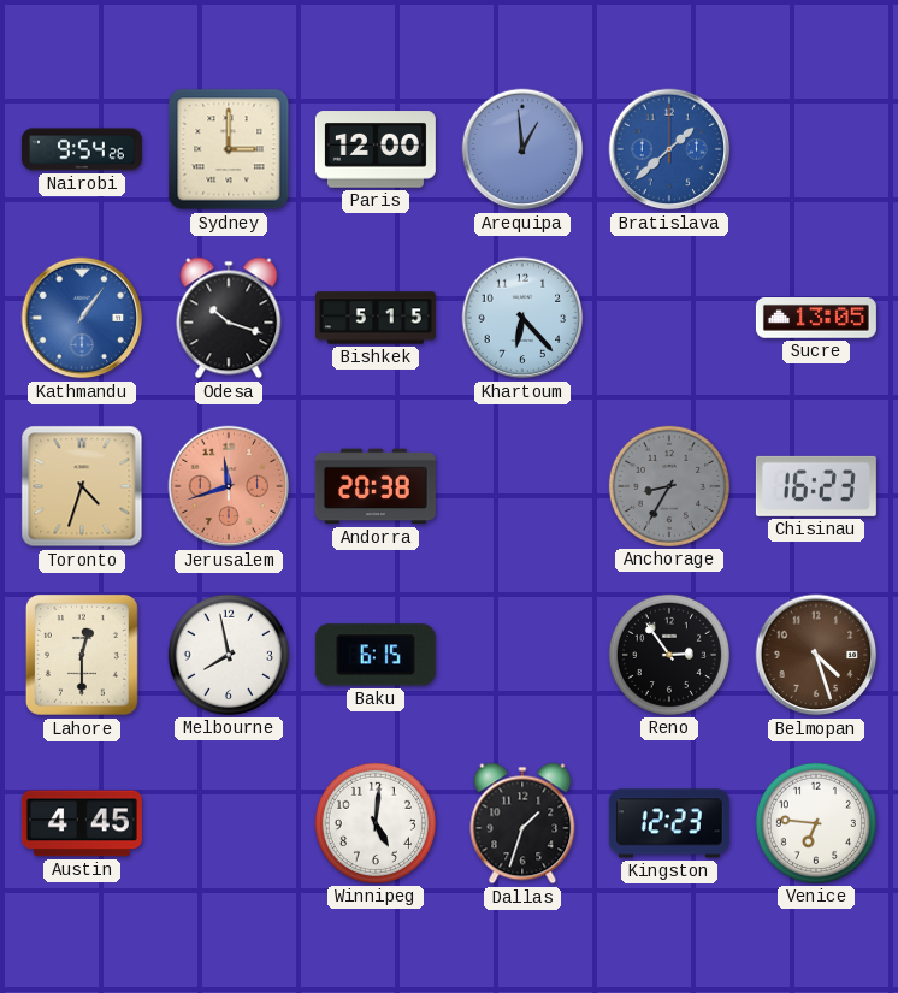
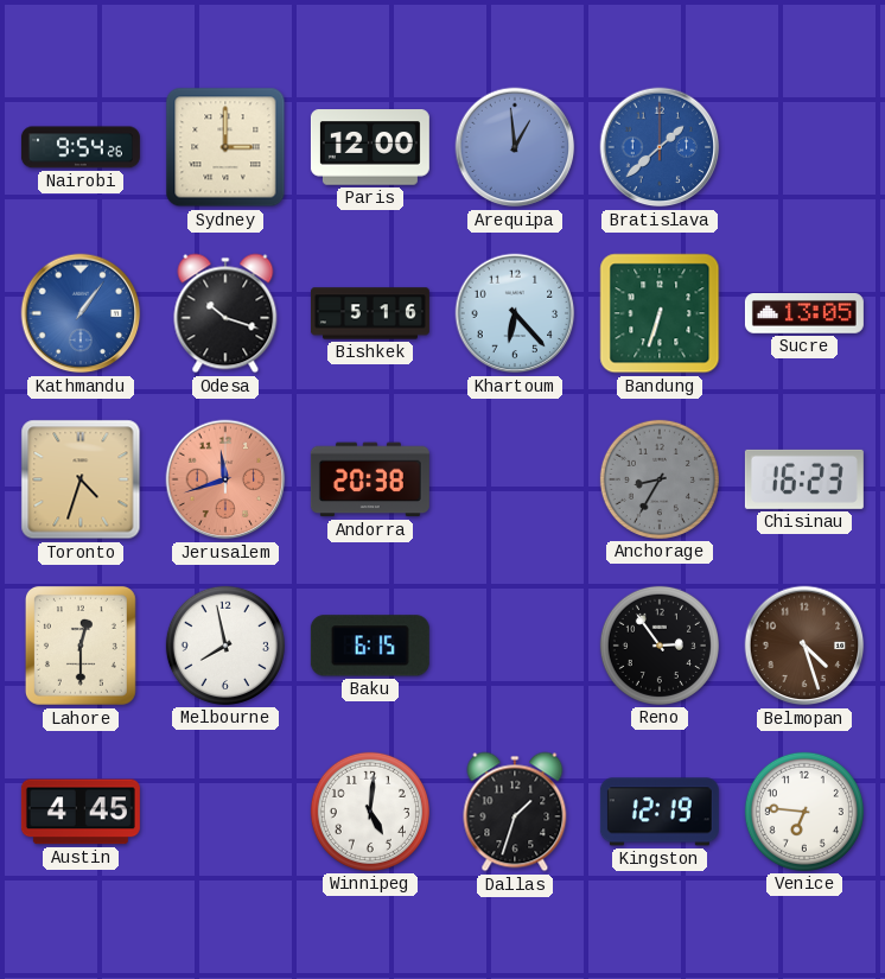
Bishkek: 5:15 -> 5:16
Bandung: none -> 6:33
Kingston: 12:23 -> 12:19
